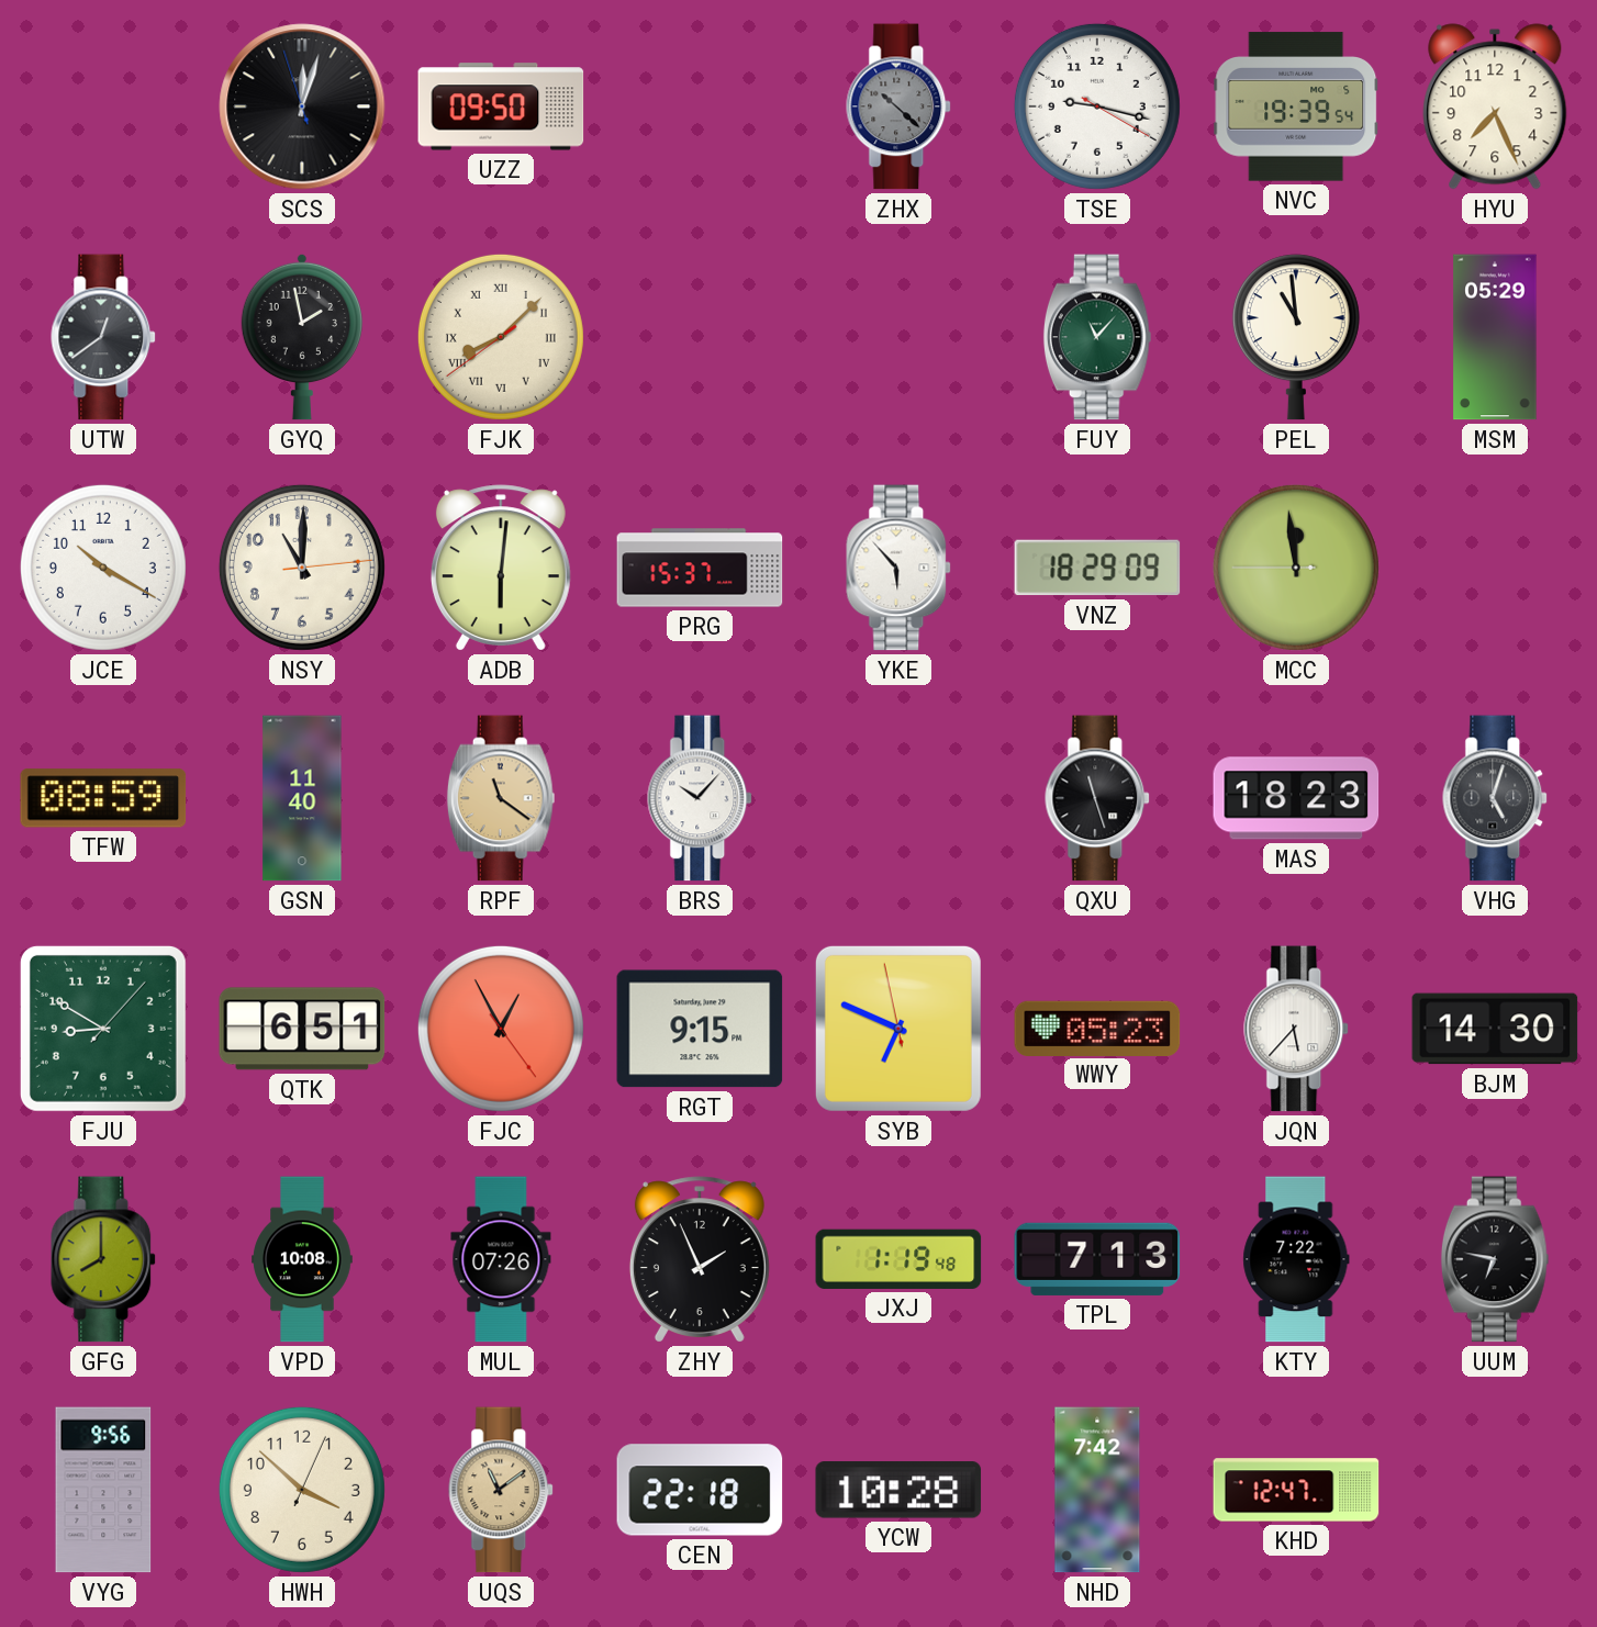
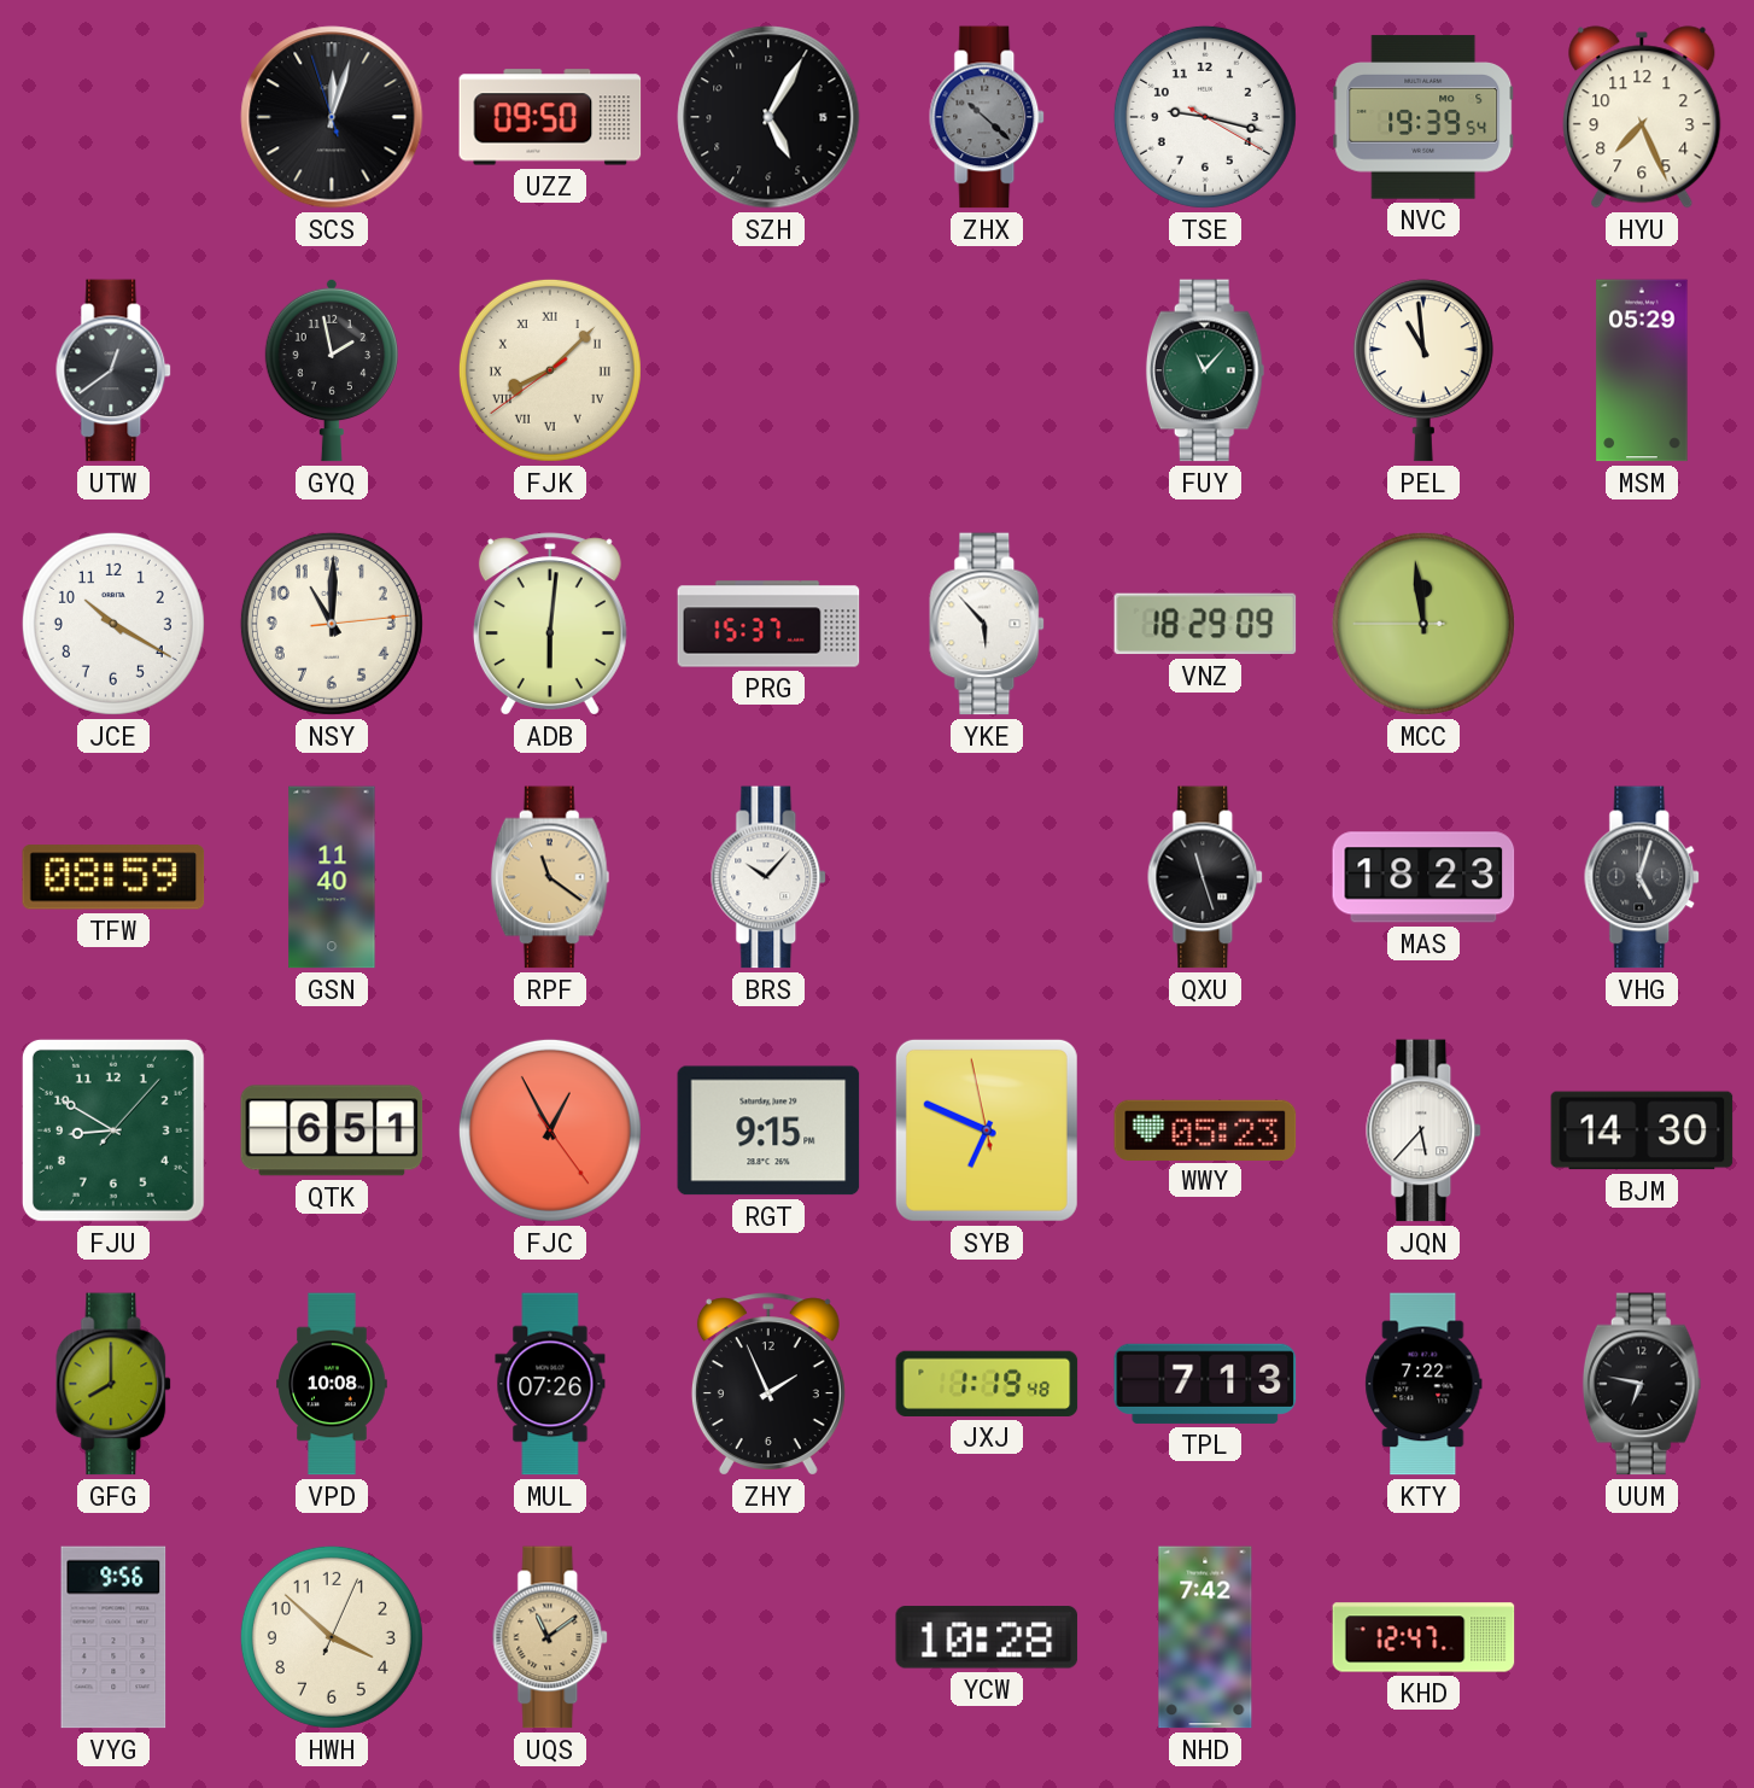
SZH: none -> 5:05
CEN: 22:18 -> none
